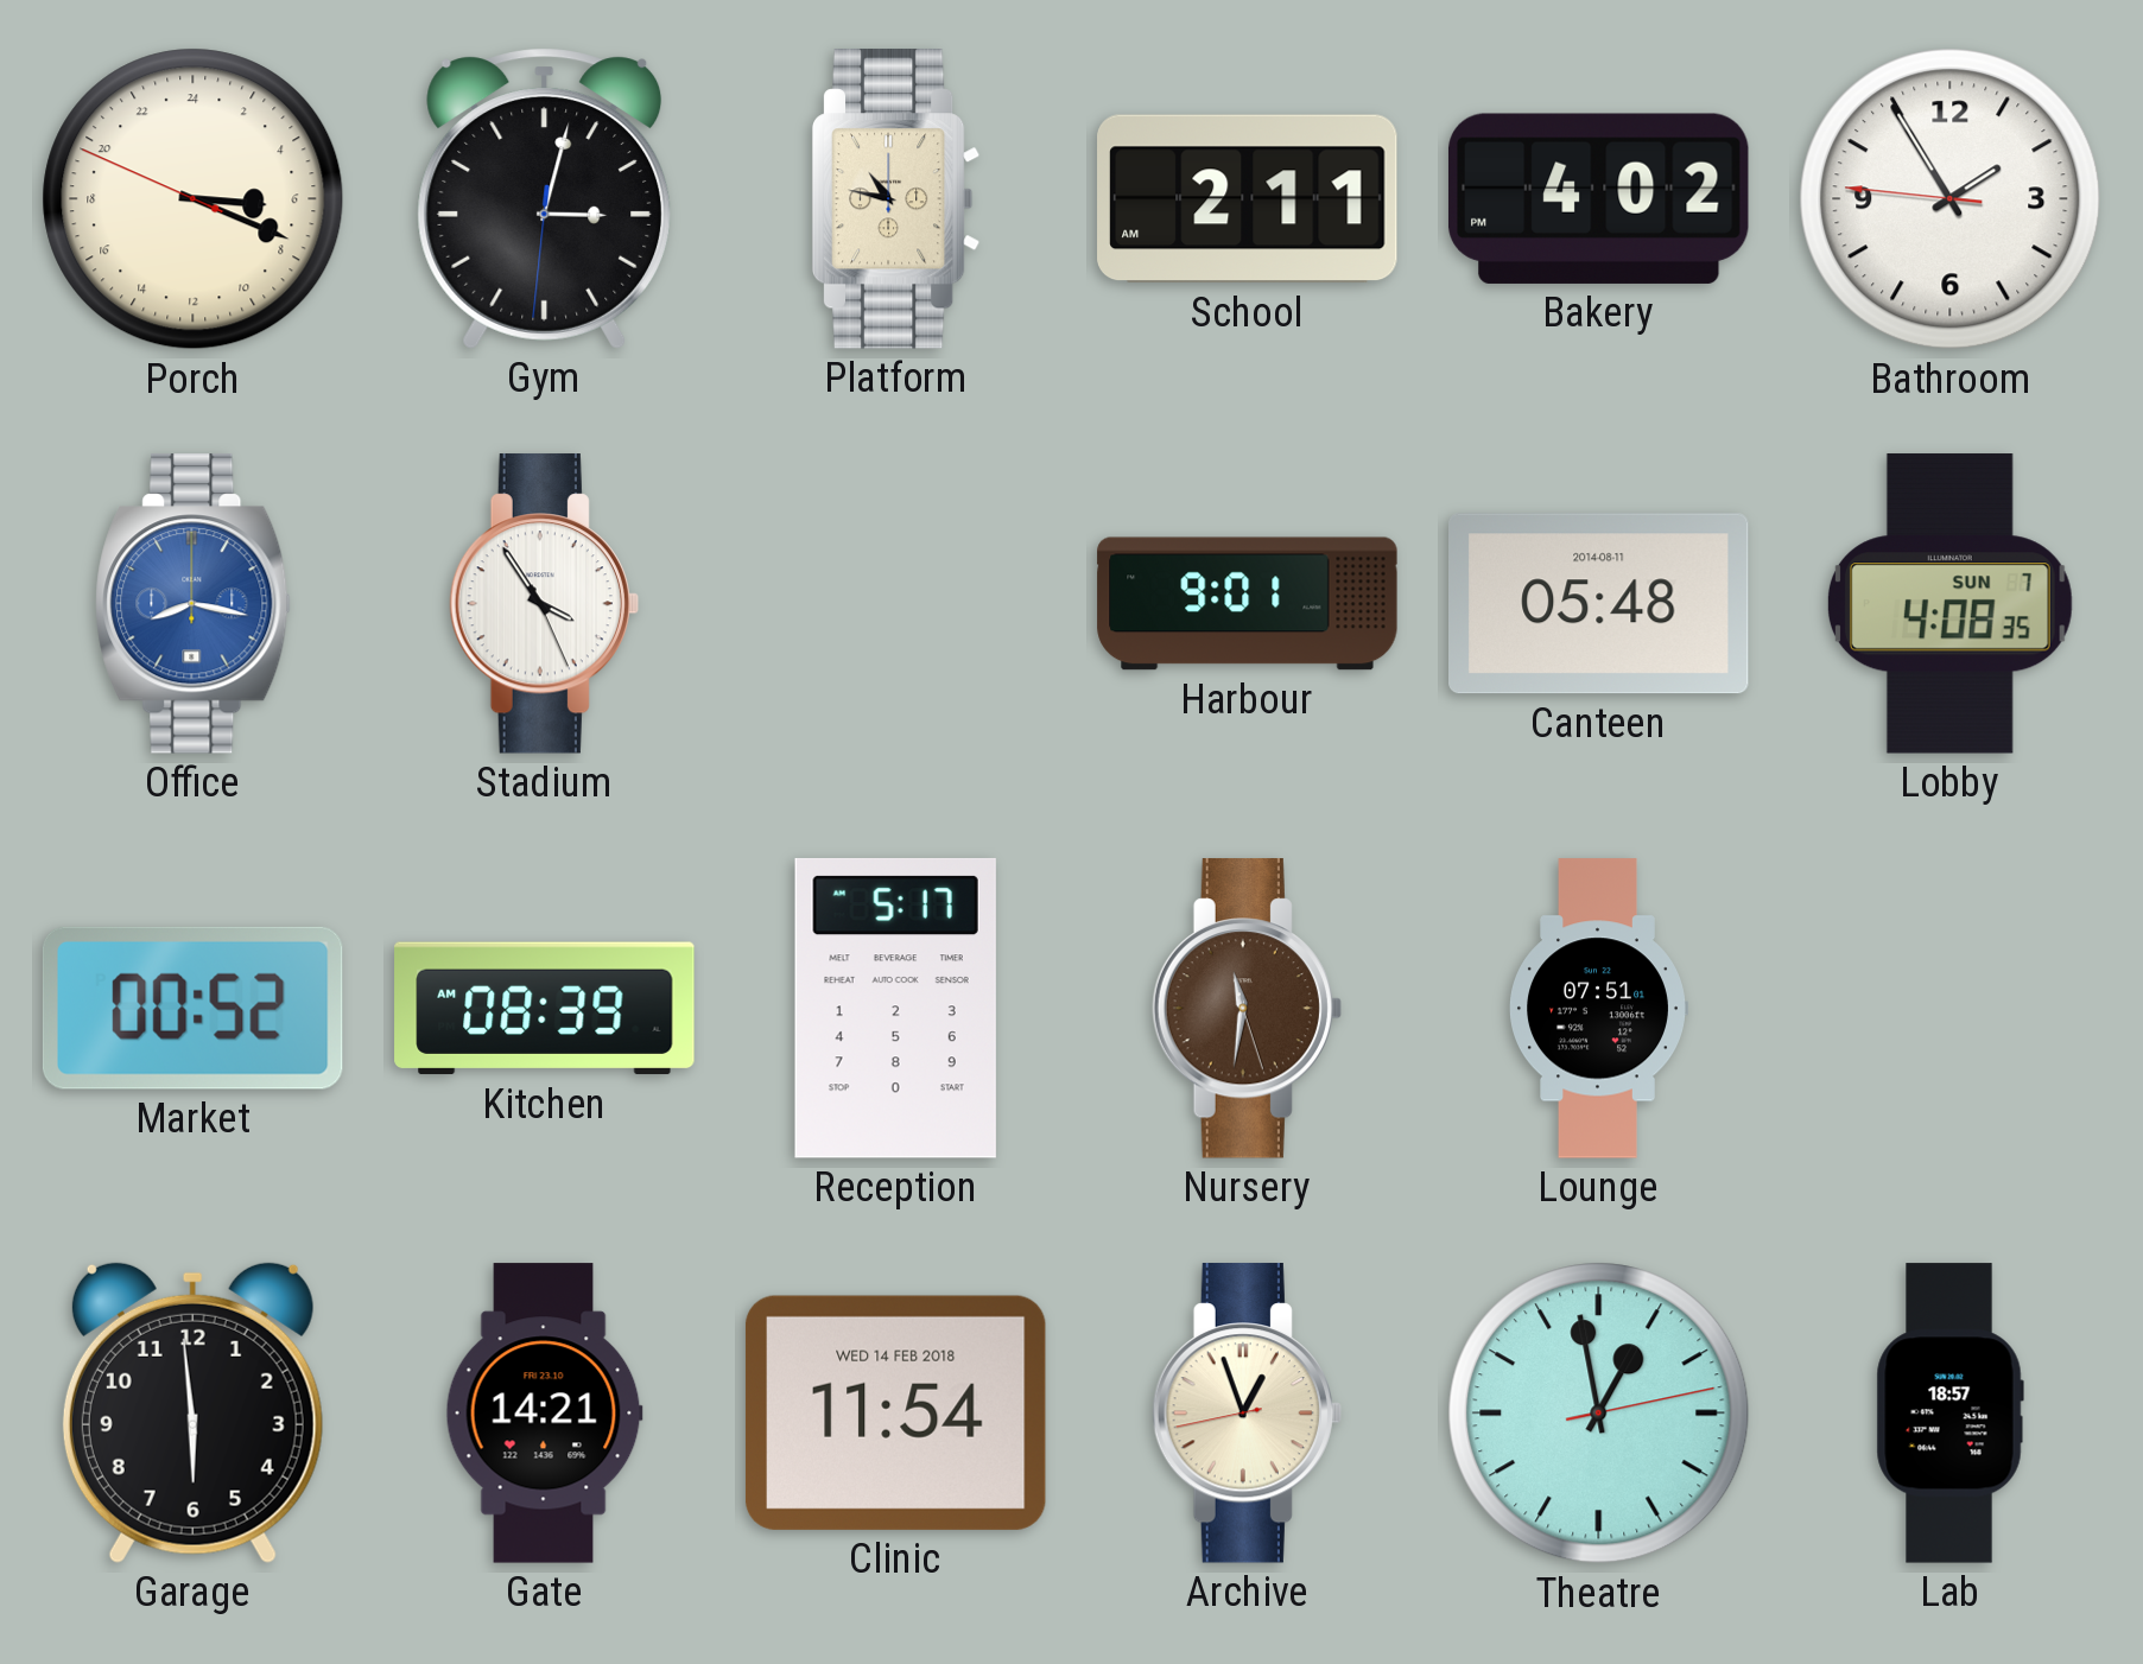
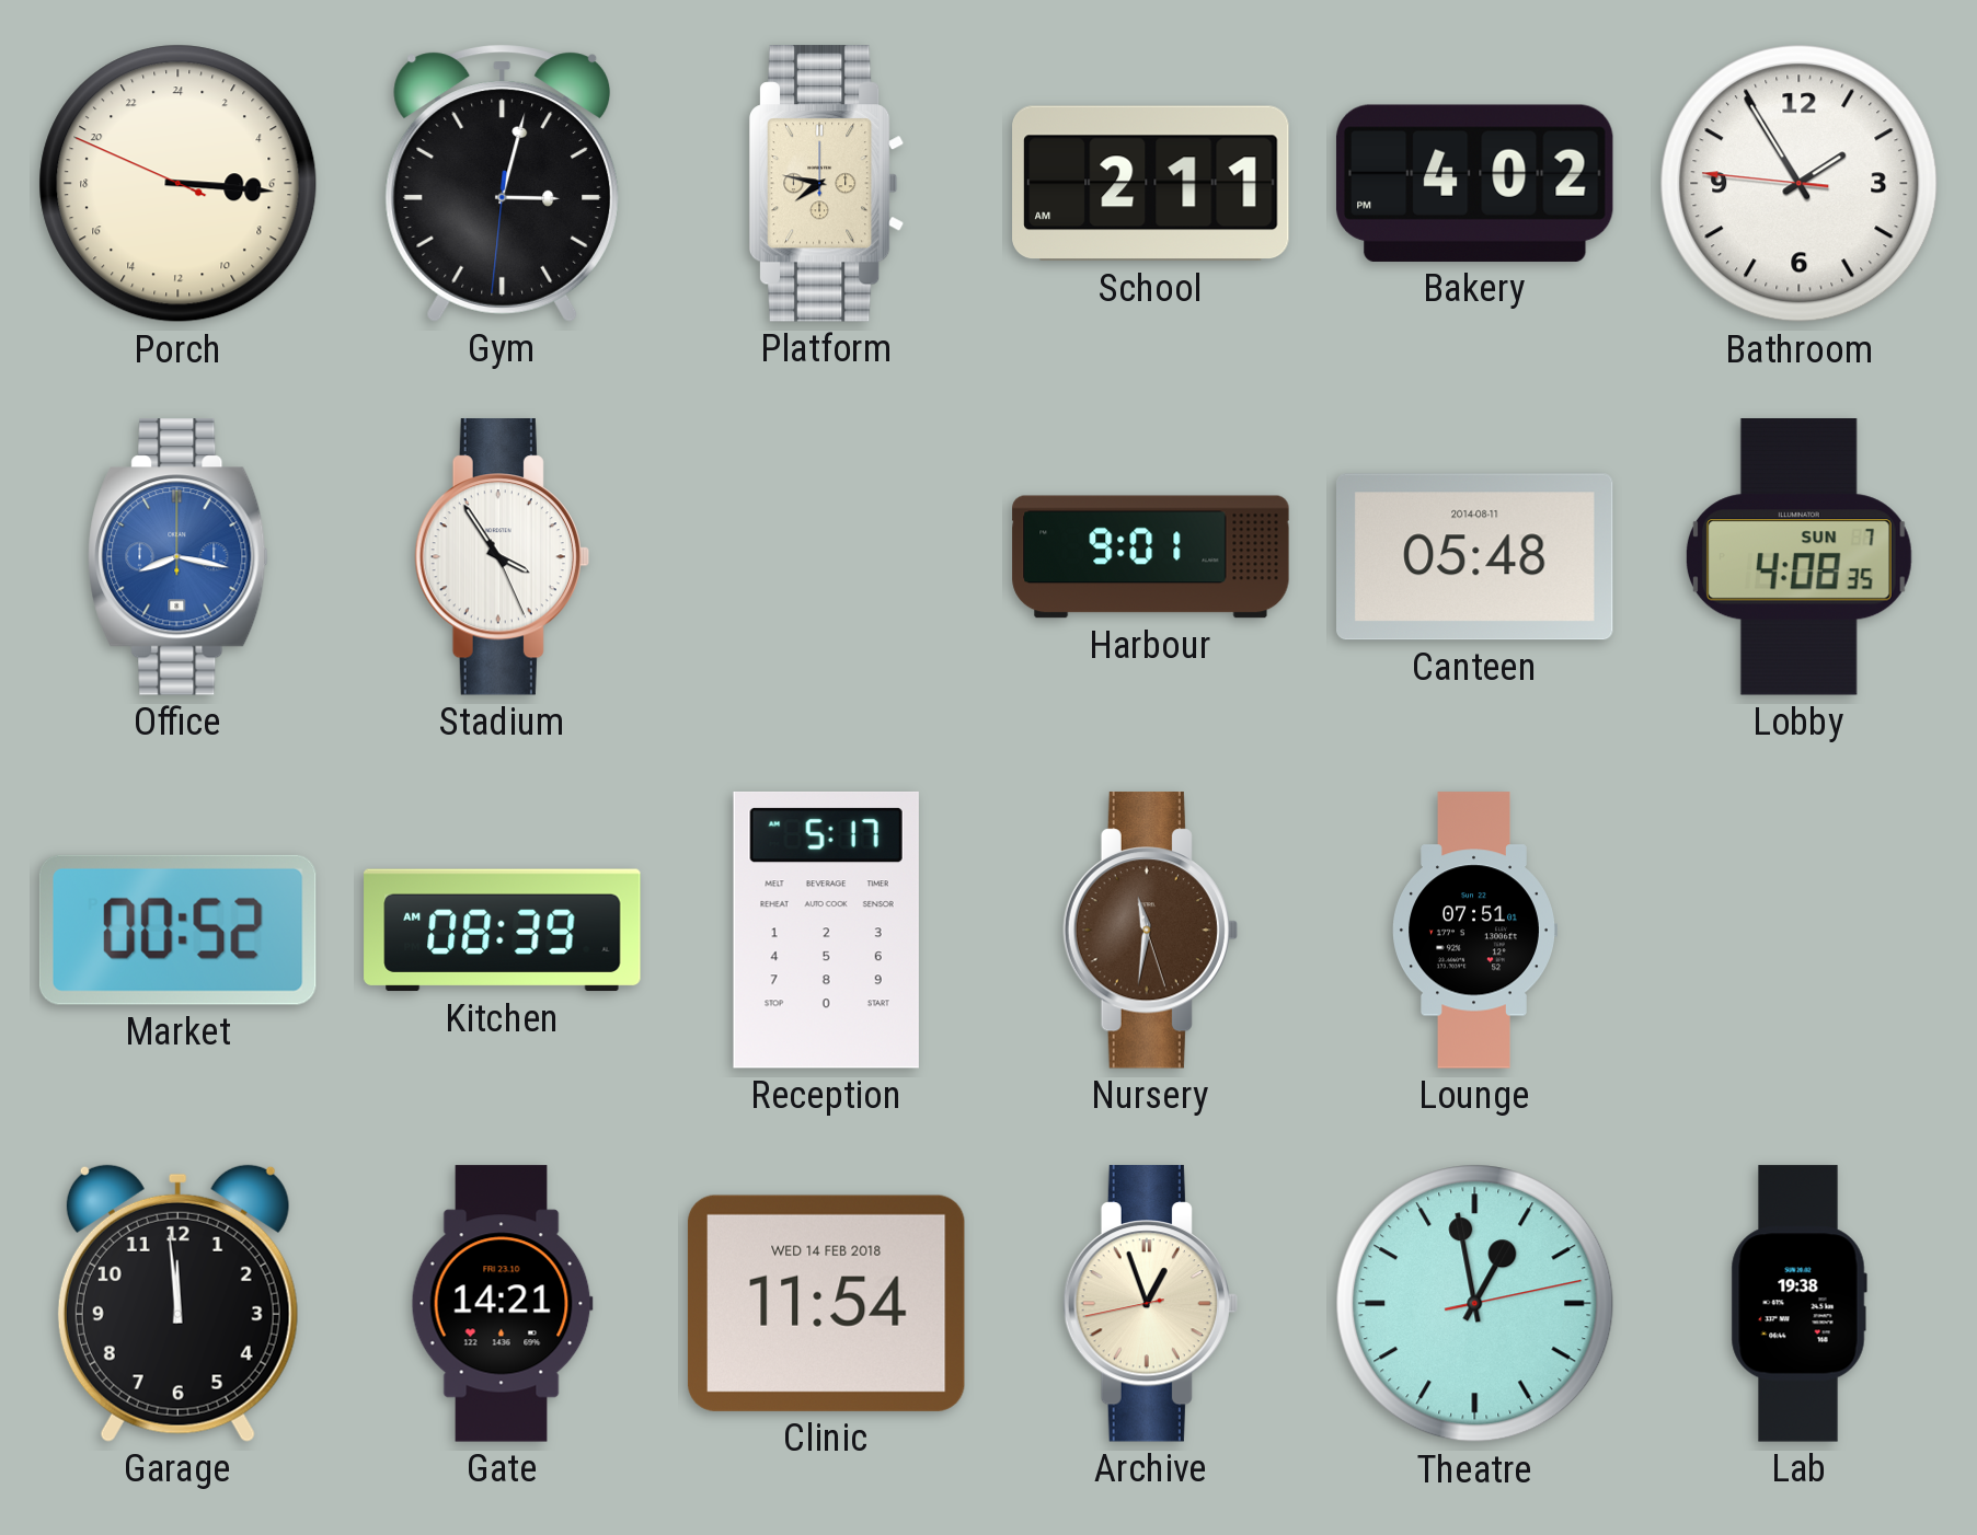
Porch: 6:18 -> 6:15
Platform: 10:47 -> 7:47
Garage: 5:59 -> 11:59
Lab: 18:57 -> 19:38
